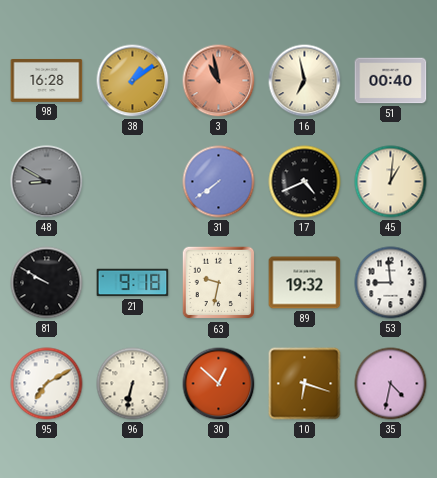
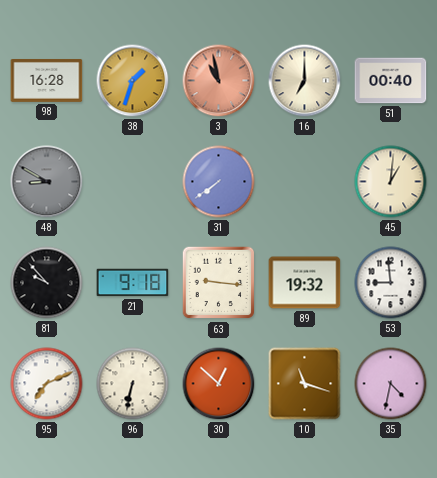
38: 1:09 -> 1:33
16: 6:58 -> 7:00
17: 4:41 -> none
81: 9:50 -> 9:53
63: 9:32 -> 9:16
95: 7:10 -> 7:11
10: 6:18 -> 11:18
